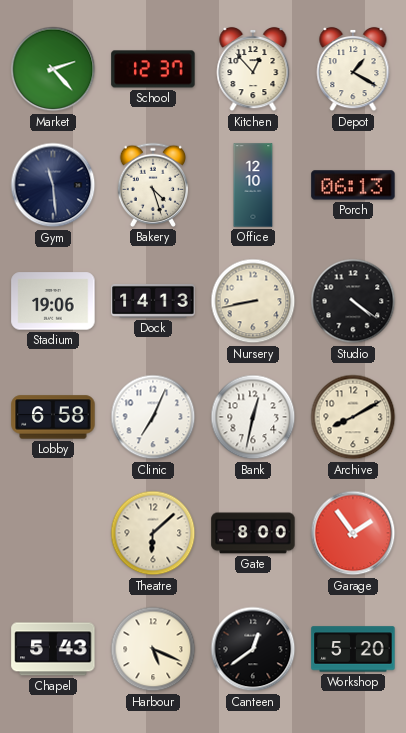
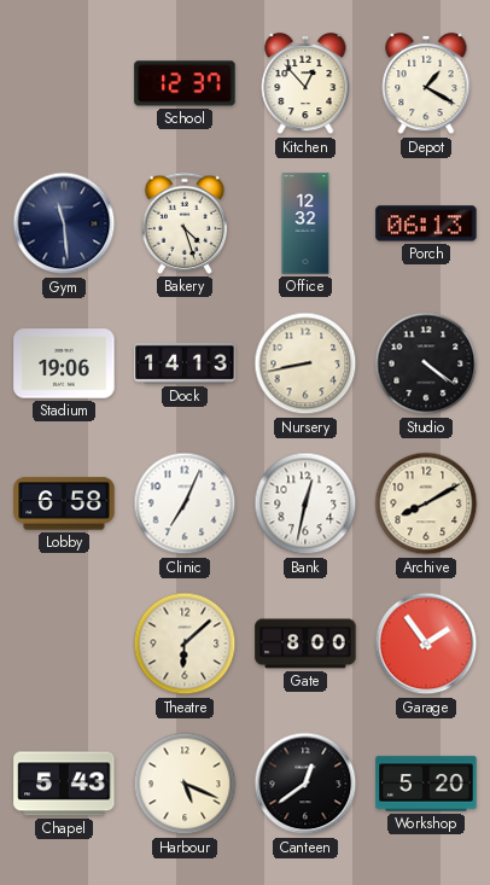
Market: 2:23 -> none
Office: 12:10 -> 12:32
